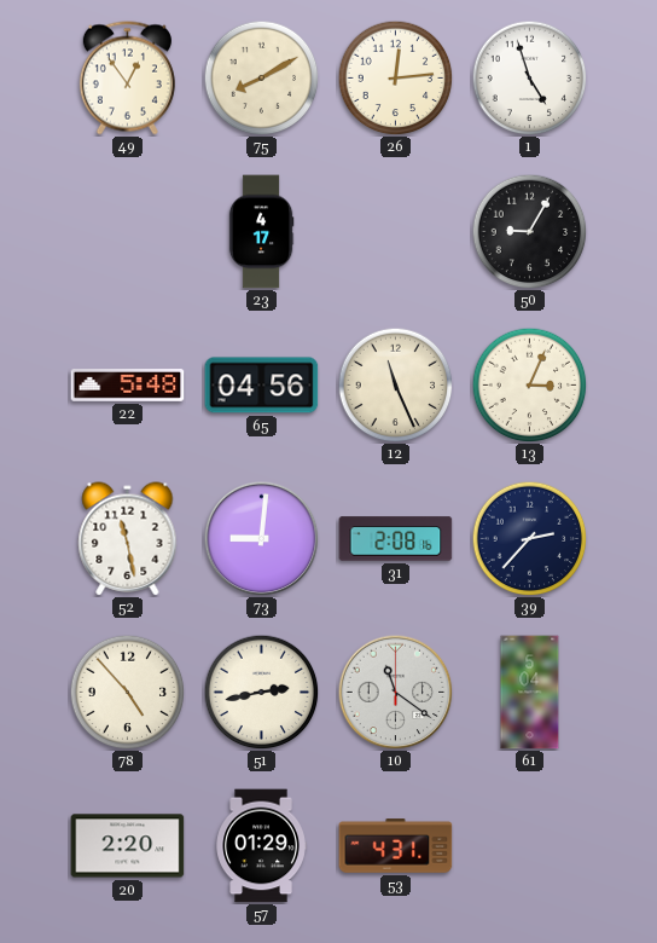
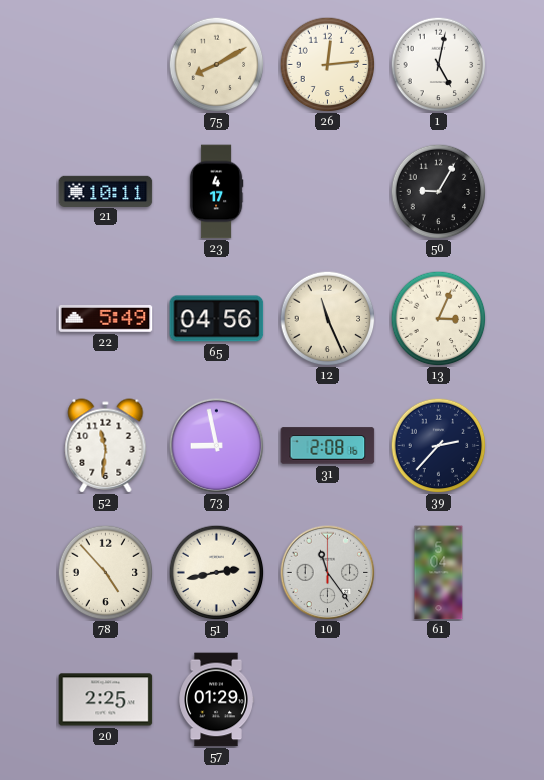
49: 12:54 -> none
1: 4:57 -> 5:02
21: none -> 10:11
22: 5:48 -> 5:49
52: 11:28 -> 11:31
73: 9:01 -> 8:58
10: 11:21 -> 11:24
20: 2:20 -> 2:25
53: 4:31 -> none
